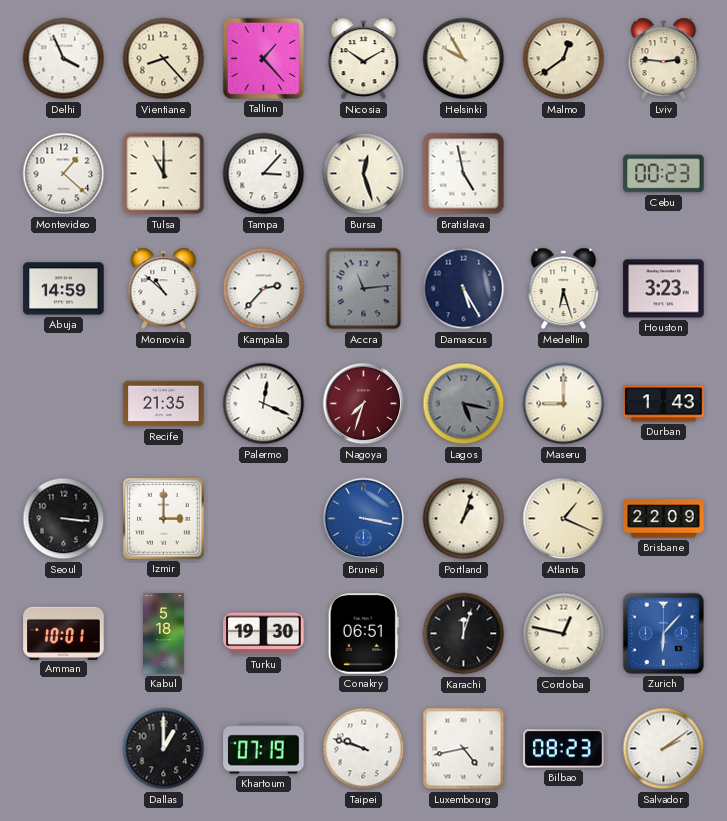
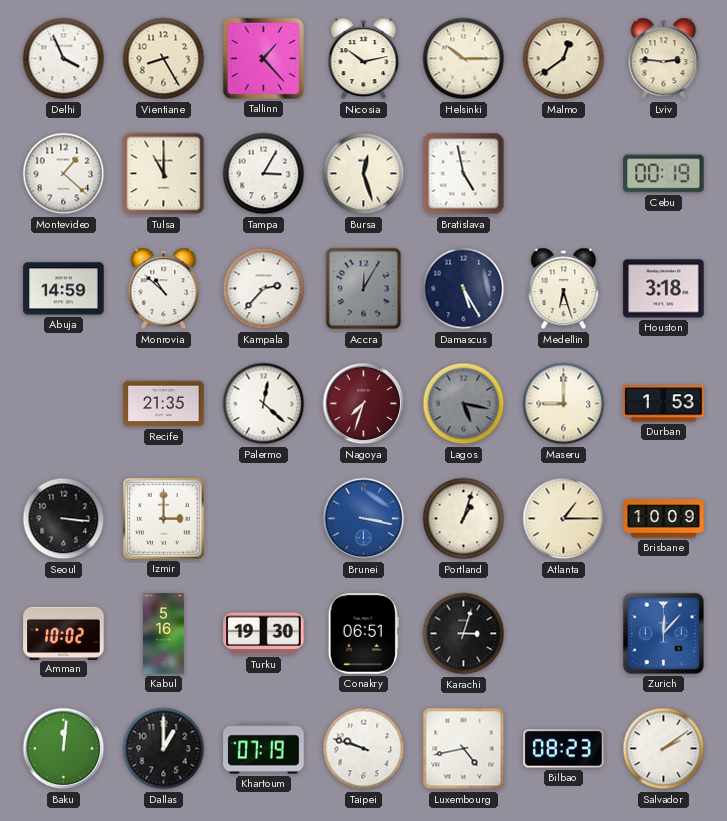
Vientiane: 8:23 -> 8:25
Nicosia: 10:10 -> 10:13
Helsinki: 9:55 -> 10:15
Tampa: 3:07 -> 3:05
Cebu: 00:23 -> 00:19
Accra: 11:14 -> 12:05
Houston: 3:23 -> 3:18
Palermo: 12:19 -> 12:22
Durban: 1:43 -> 1:53
Atlanta: 1:19 -> 1:15
Brisbane: 22:09 -> 10:09
Amman: 10:01 -> 10:02
Kabul: 5:18 -> 5:16
Karachi: 12:03 -> 3:03
Cordoba: 12:47 -> none
Zurich: 6:07 -> 12:07
Baku: none -> 12:01
